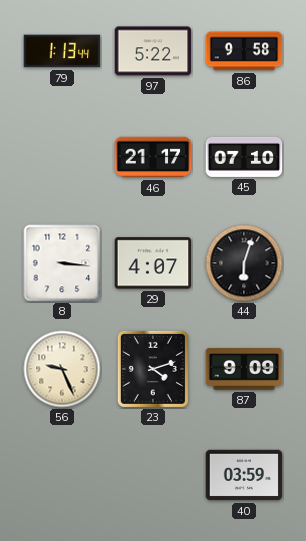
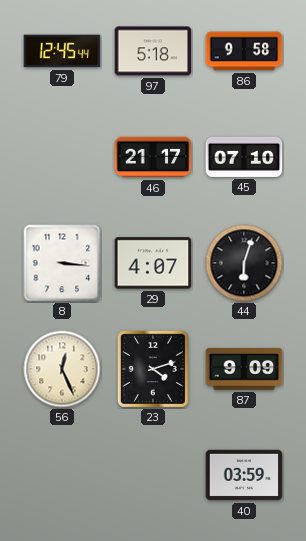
79: 1:13 -> 12:45
97: 5:22 -> 5:18
56: 9:26 -> 12:26
